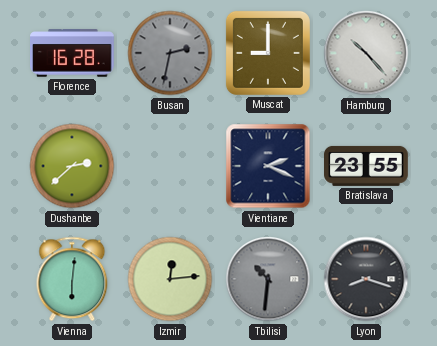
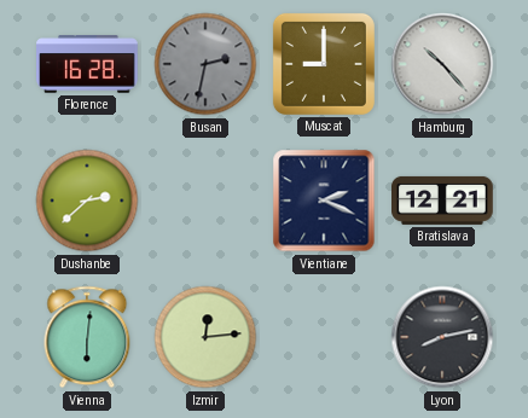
Bratislava: 23:55 -> 12:21
Tbilisi: 10:31 -> none
Lyon: 8:18 -> 8:13
